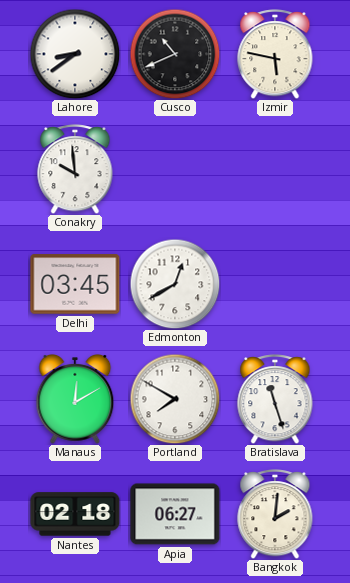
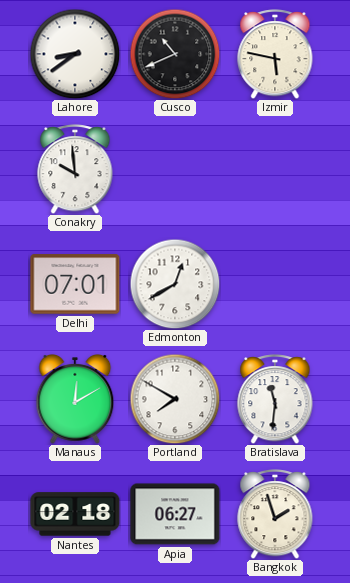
Delhi: 03:45 -> 07:01
Bratislava: 11:27 -> 11:31
Bangkok: 2:01 -> 1:57
